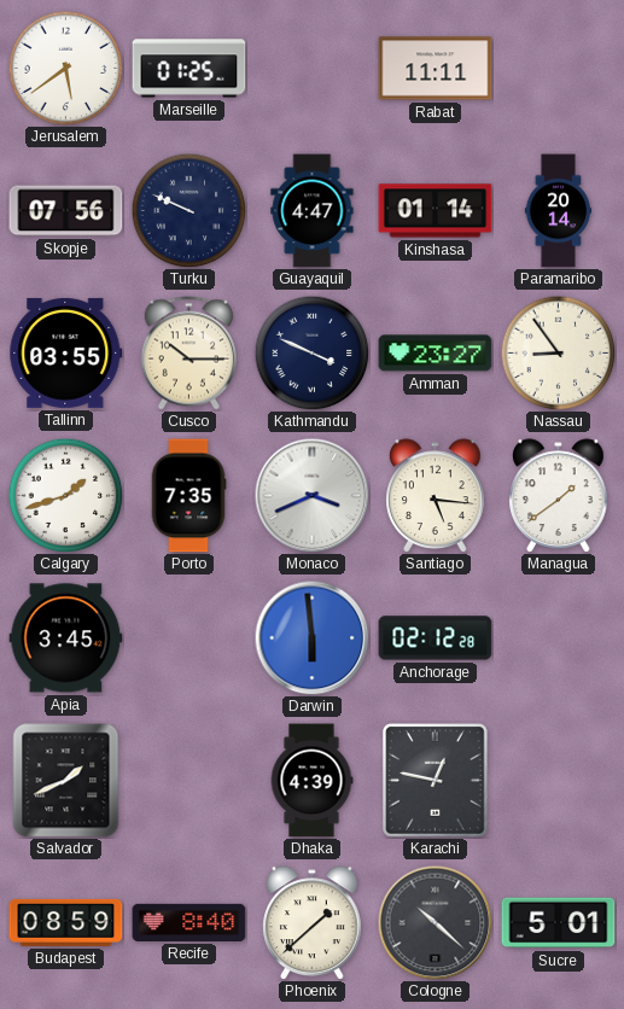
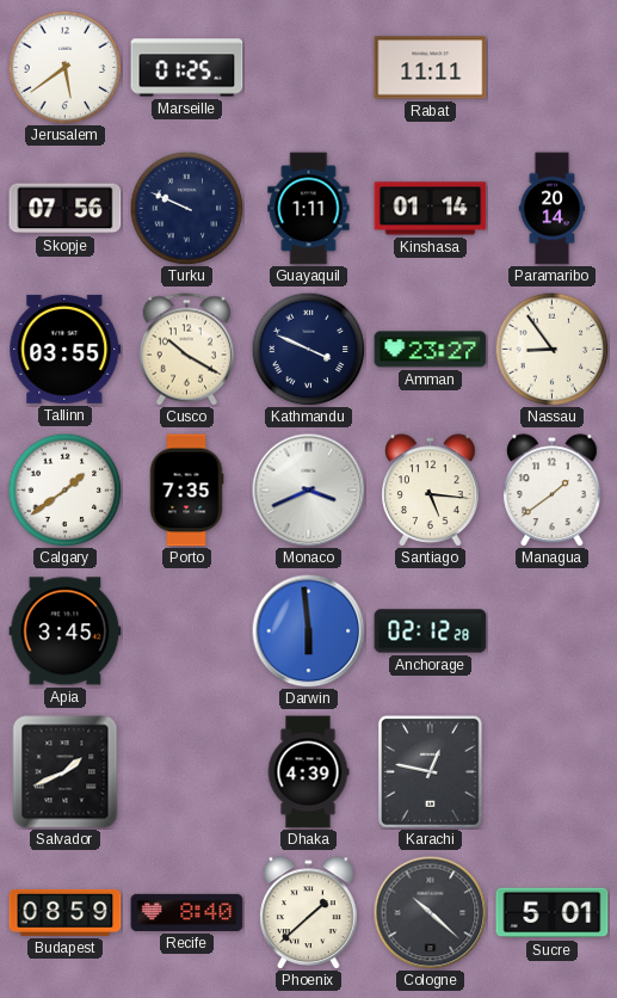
Guayaquil: 4:47 -> 1:11
Cusco: 10:15 -> 10:20
Calgary: 1:42 -> 1:39
